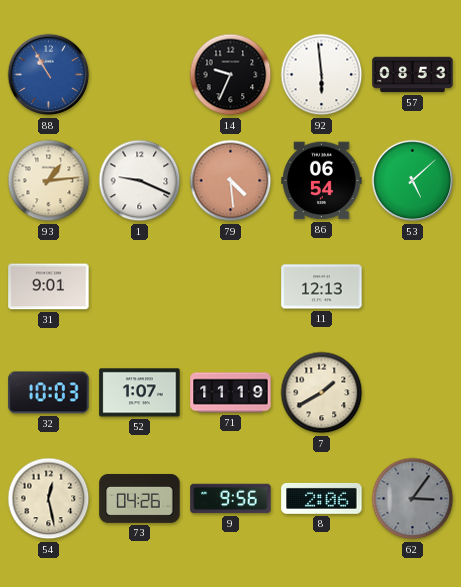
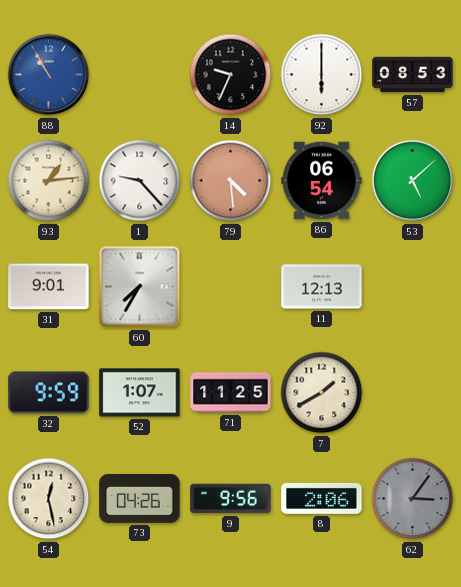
92: 5:59 -> 6:00
1: 9:19 -> 9:23
60: none -> 7:35
32: 10:03 -> 9:59
71: 11:19 -> 11:25
